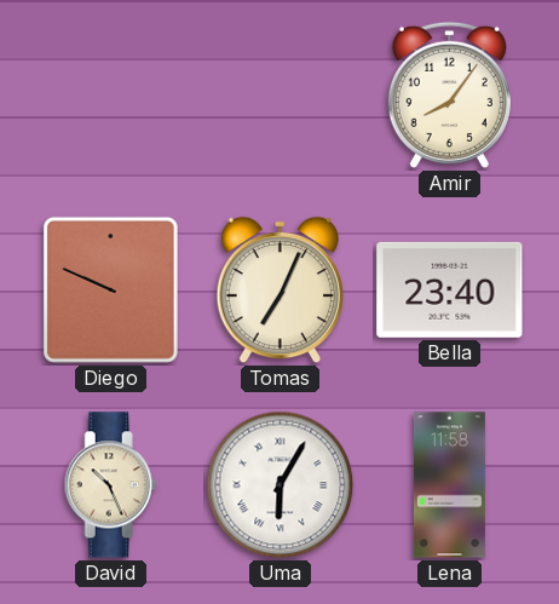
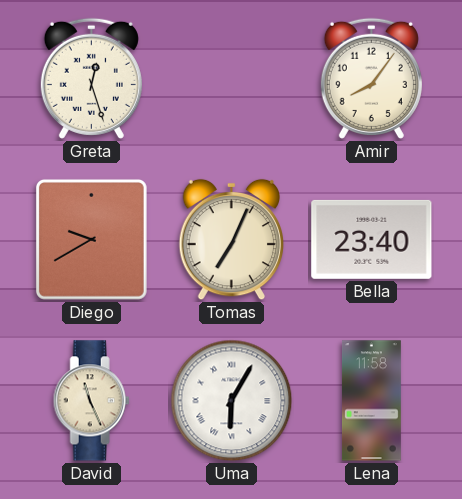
Greta: none -> 12:27
Diego: 9:49 -> 9:40
David: 10:26 -> 11:26
